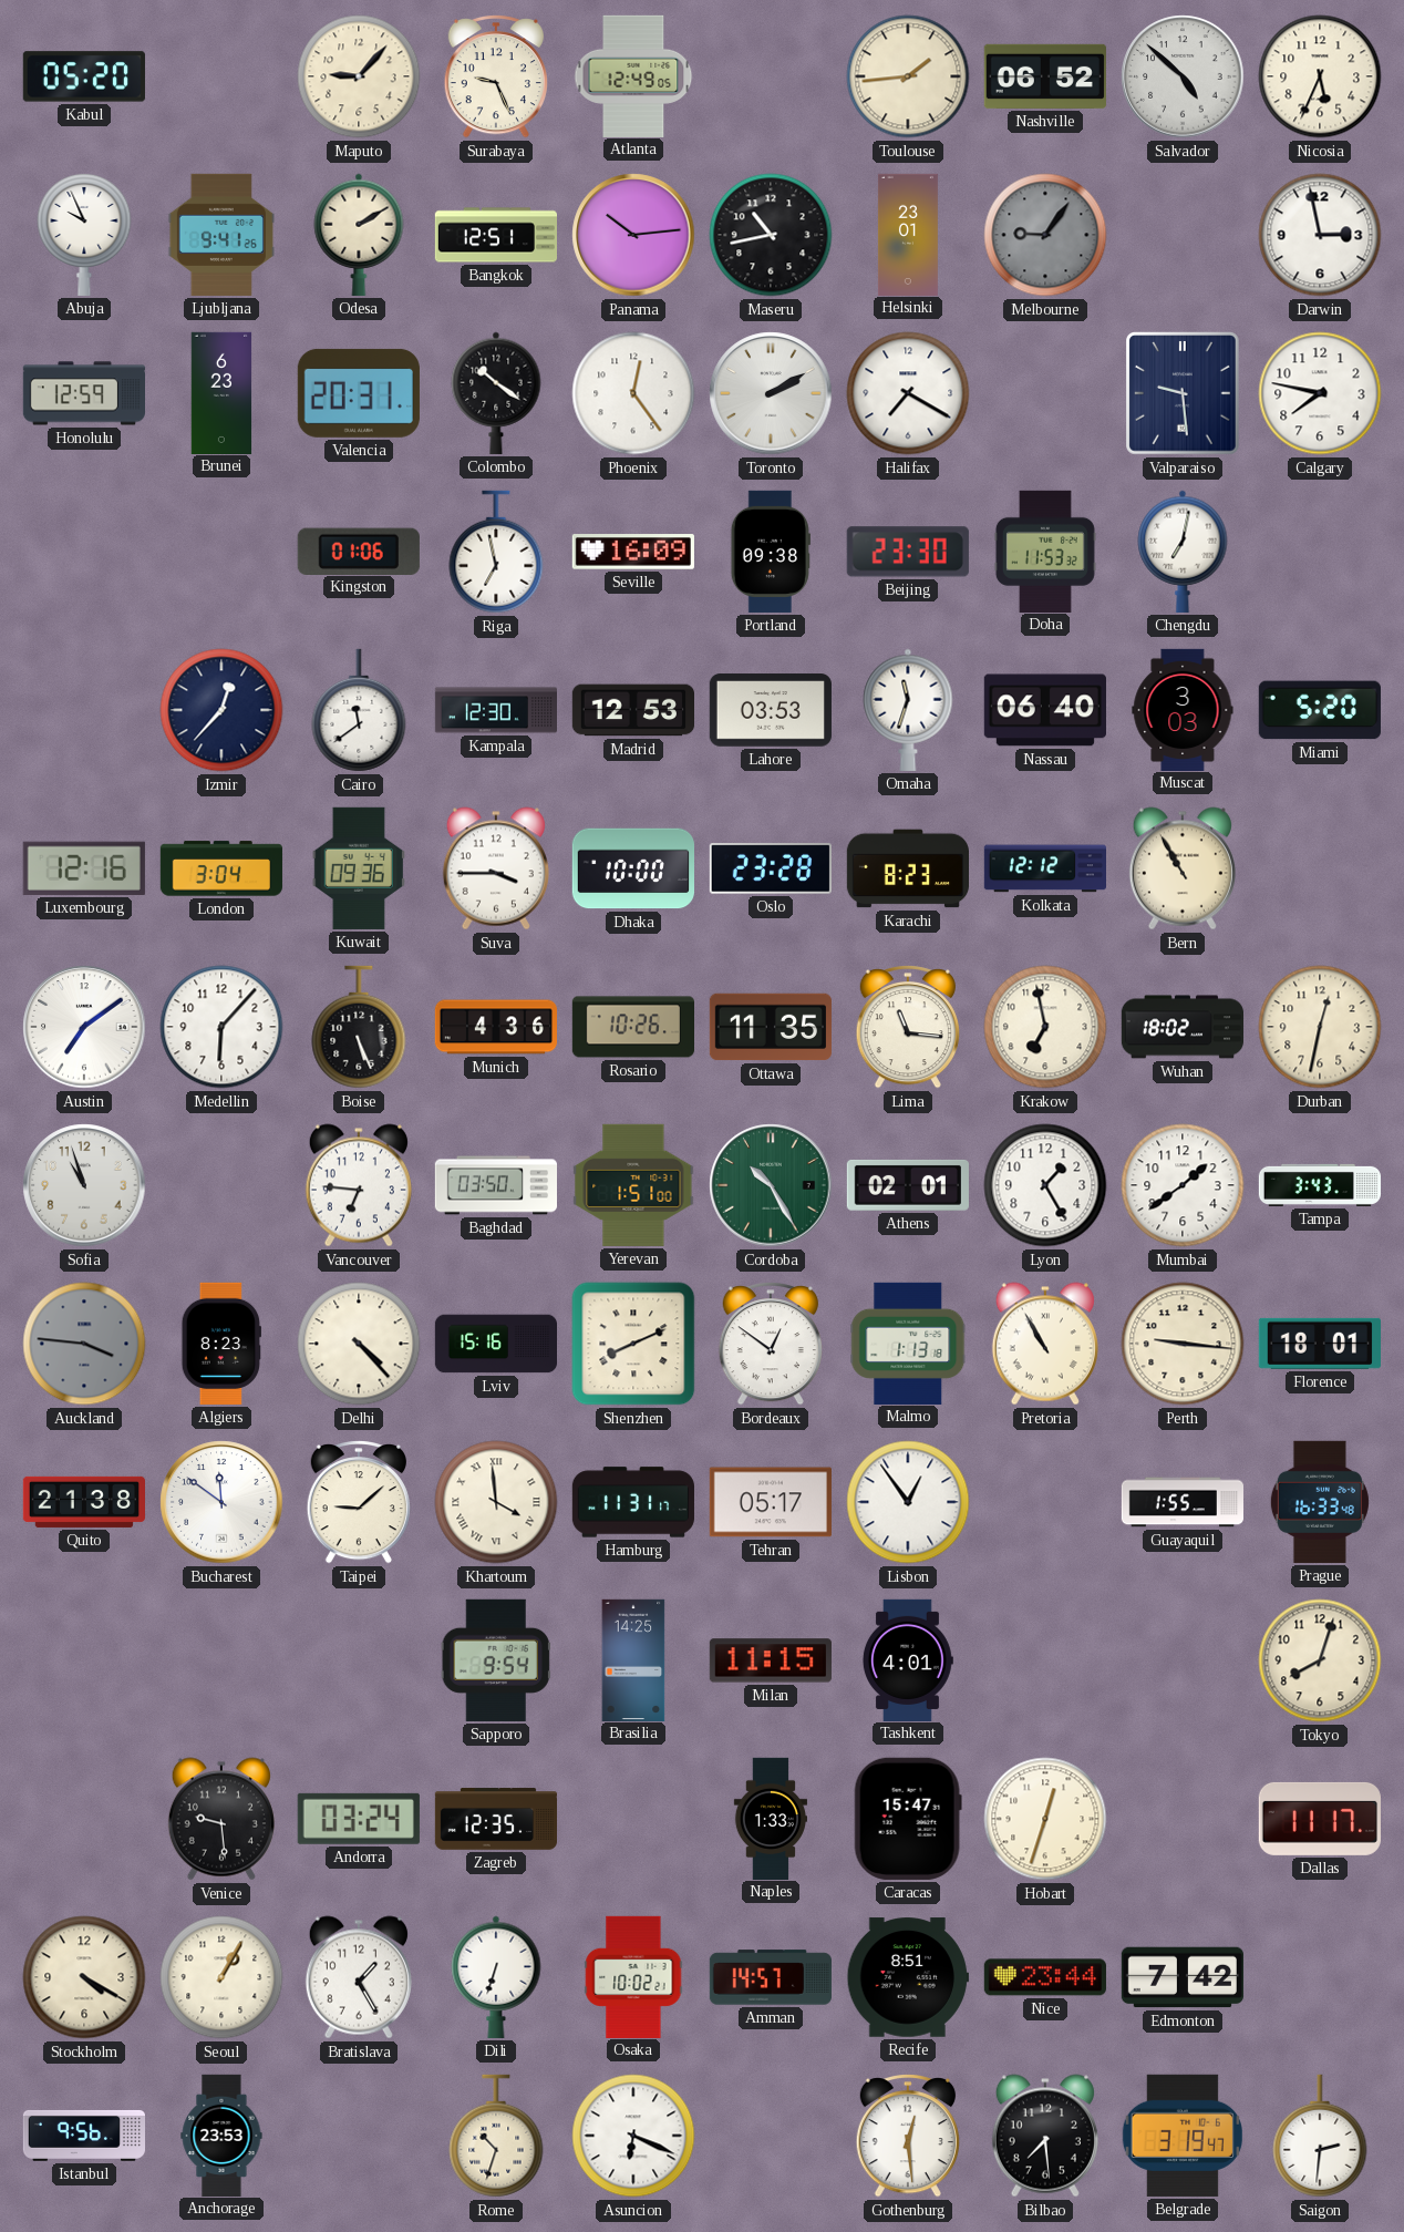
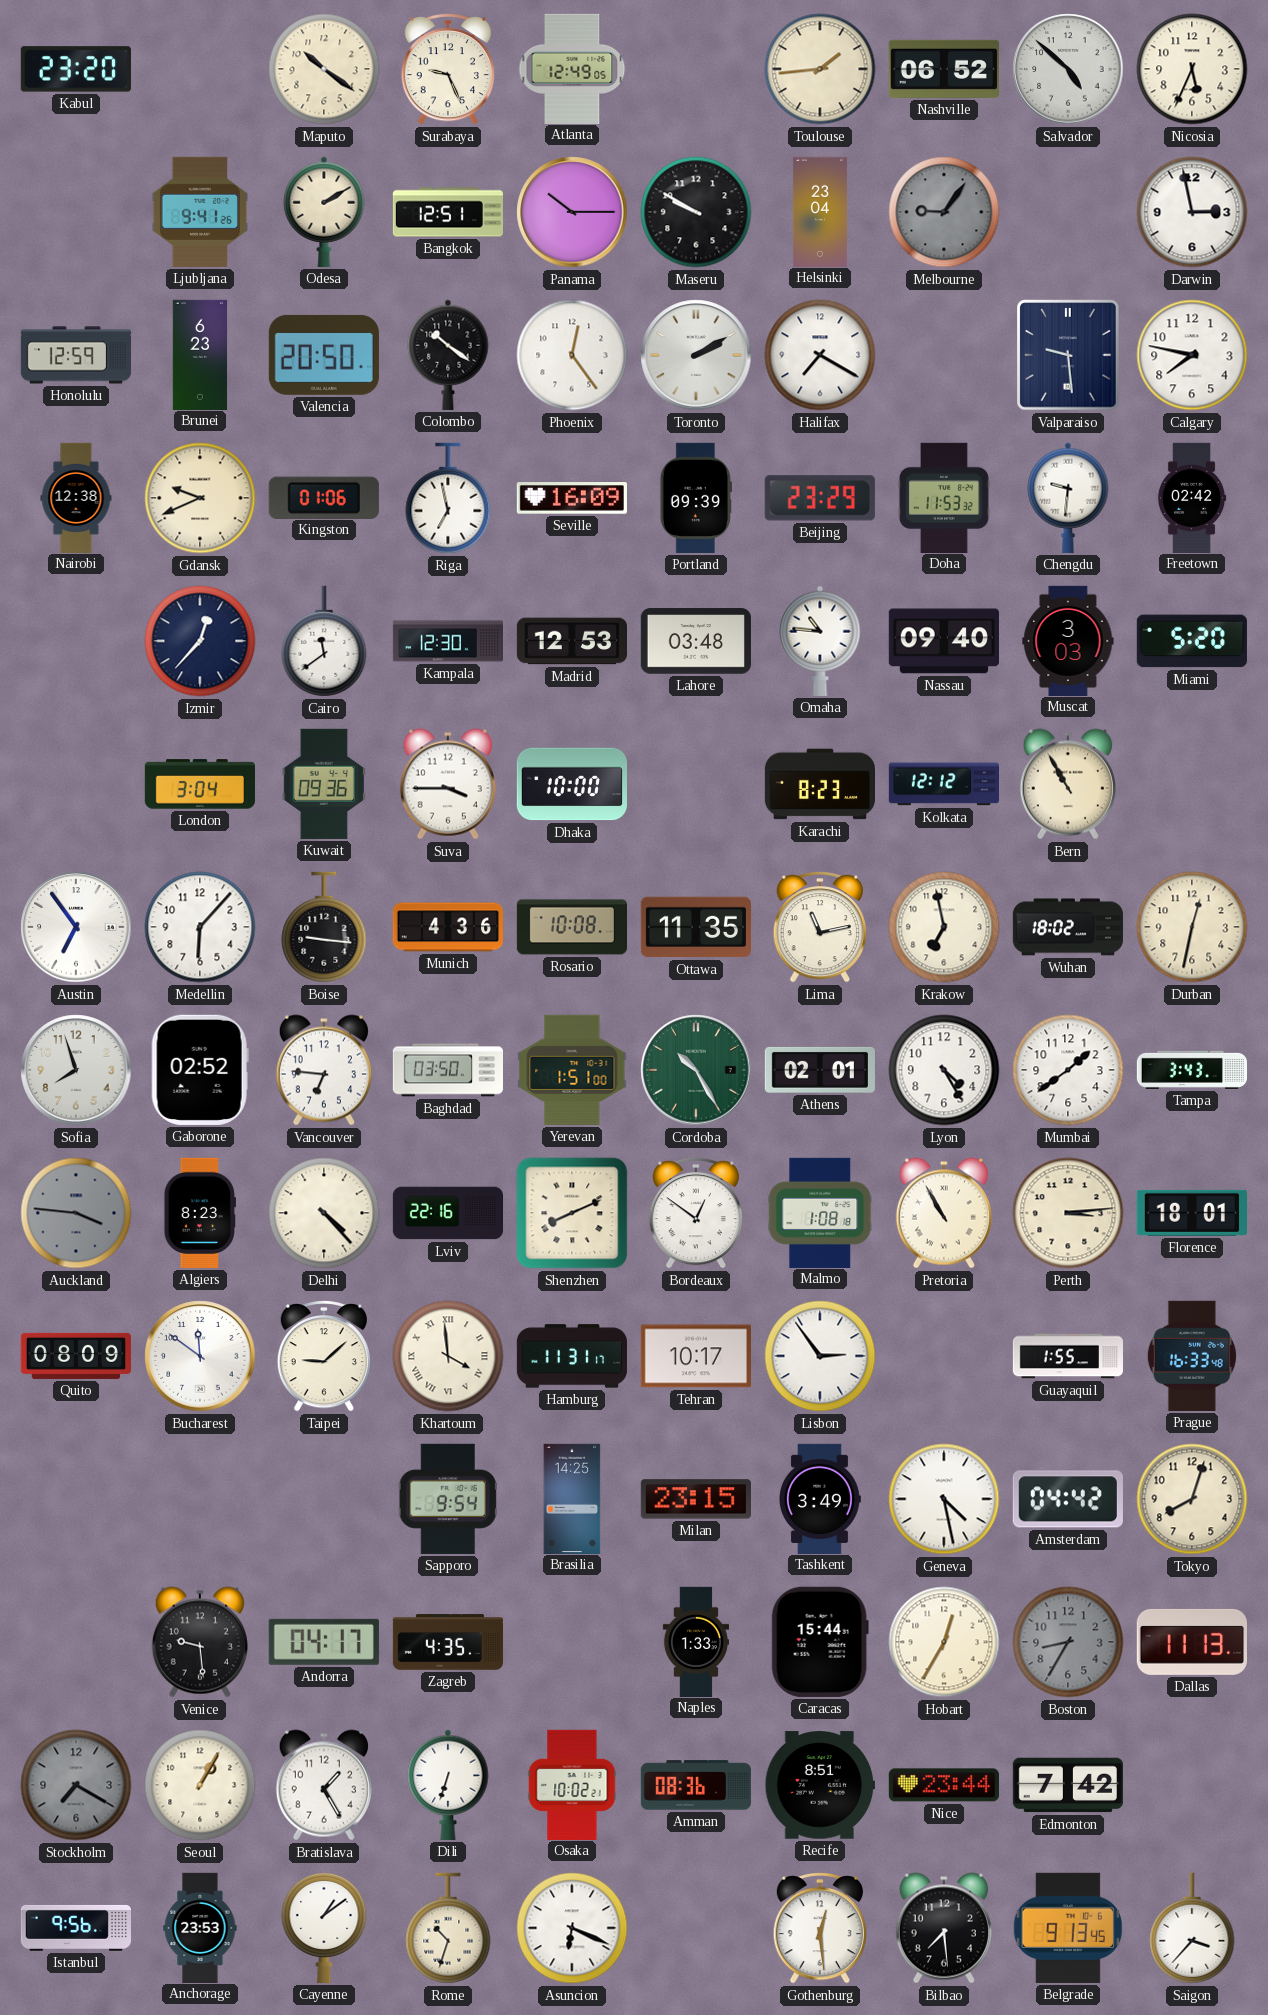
Kabul: 05:20 -> 23:20
Maputo: 9:07 -> 10:21
Abuja: 9:56 -> none
Panama: 10:14 -> 10:15
Maseru: 10:43 -> 9:50
Helsinki: 23:01 -> 23:04
Valencia: 20:31 -> 20:50
Nairobi: none -> 12:38
Gdansk: none -> 9:41
Portland: 09:38 -> 09:39
Beijing: 23:30 -> 23:29
Chengdu: 7:02 -> 9:31
Freetown: none -> 02:42
Lahore: 03:53 -> 03:48
Omaha: 11:33 -> 10:46
Nassau: 06:40 -> 09:40
Luxembourg: 12:16 -> none
Oslo: 23:28 -> none
Austin: 7:09 -> 6:54
Boise: 5:26 -> 9:16
Rosario: 10:26 -> 10:08
Lima: 11:16 -> 11:13
Sofia: 10:57 -> 7:57
Gaborone: none -> 02:52
Lyon: 1:25 -> 4:25
Lviv: 15:16 -> 22:16
Malmo: 1:13 -> 1:08
Perth: 9:16 -> 3:14
Quito: 21:38 -> 08:09
Tehran: 05:17 -> 10:17
Lisbon: 12:54 -> 2:54
Milan: 11:15 -> 23:15
Tashkent: 4:01 -> 3:49
Geneva: none -> 4:28
Amsterdam: none -> 04:42
Andorra: 03:24 -> 04:17
Zagreb: 12:35 -> 4:35
Caracas: 15:47 -> 15:44
Hobart: 12:33 -> 12:35
Boston: none -> 8:35
Dallas: 11:17 -> 11:13
Stockholm: 4:20 -> 7:20
Stockholm dial: cream -> grey
Amman: 14:57 -> 08:36
Cayenne: none -> 1:09
Belgrade: 3:19 -> 9:13
Saigon: 2:31 -> 3:37
